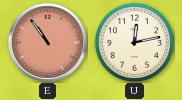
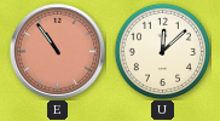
U: 12:13 -> 12:08
